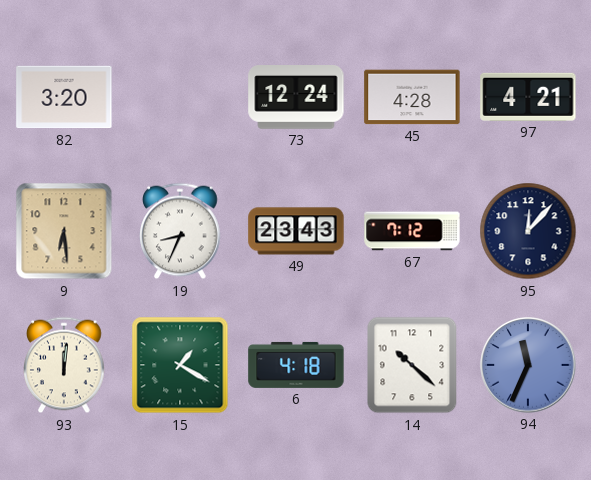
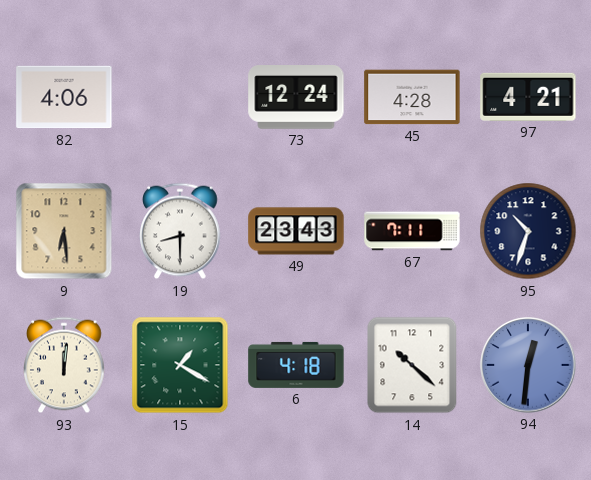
82: 3:20 -> 4:06
19: 8:34 -> 8:30
67: 7:12 -> 7:11
95: 12:07 -> 10:33
94: 11:34 -> 12:31
